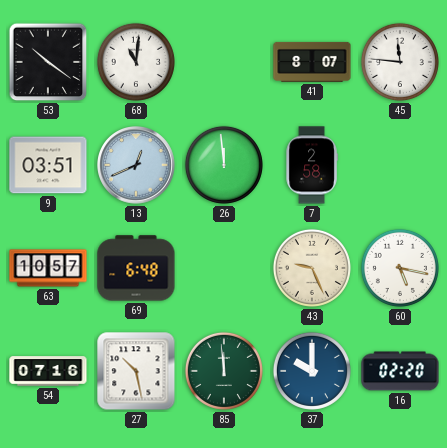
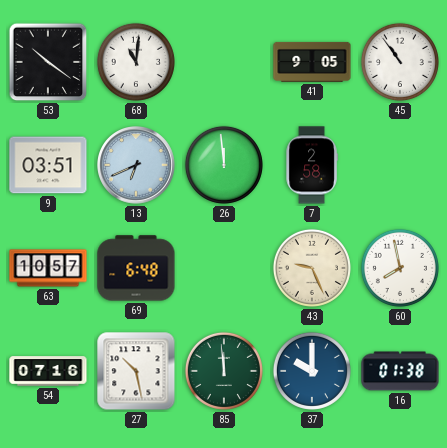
41: 8:07 -> 9:05
45: 11:46 -> 10:54
13: 12:41 -> 6:41
60: 5:17 -> 7:58
16: 02:20 -> 01:38
